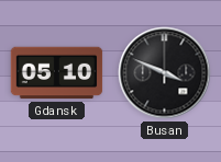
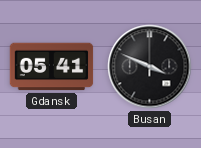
Gdansk: 05:10 -> 05:41
